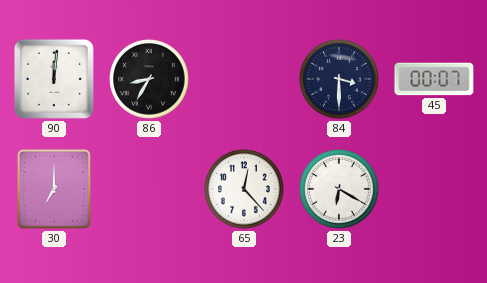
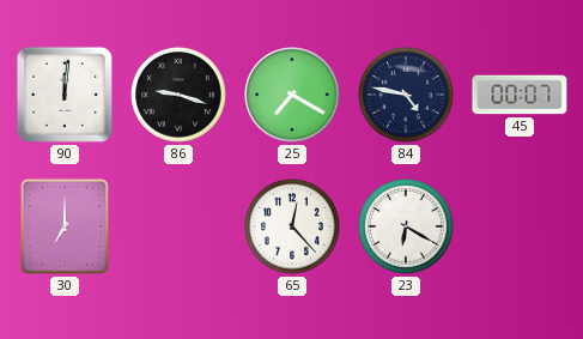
86: 8:35 -> 9:18
25: none -> 7:20
84: 3:30 -> 4:47
